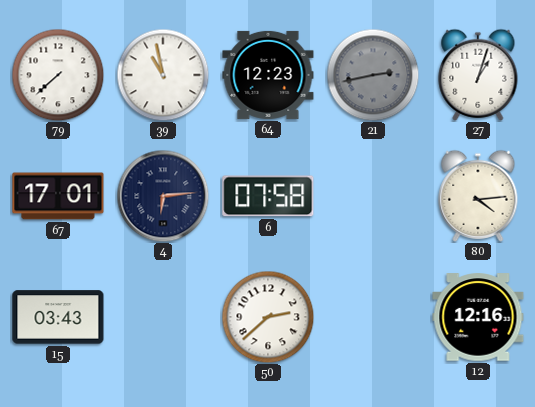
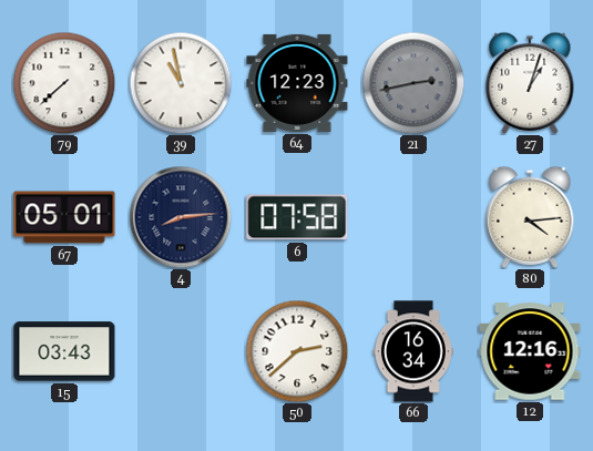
67: 17:01 -> 05:01
4: 6:14 -> 8:14
66: none -> 16:34
